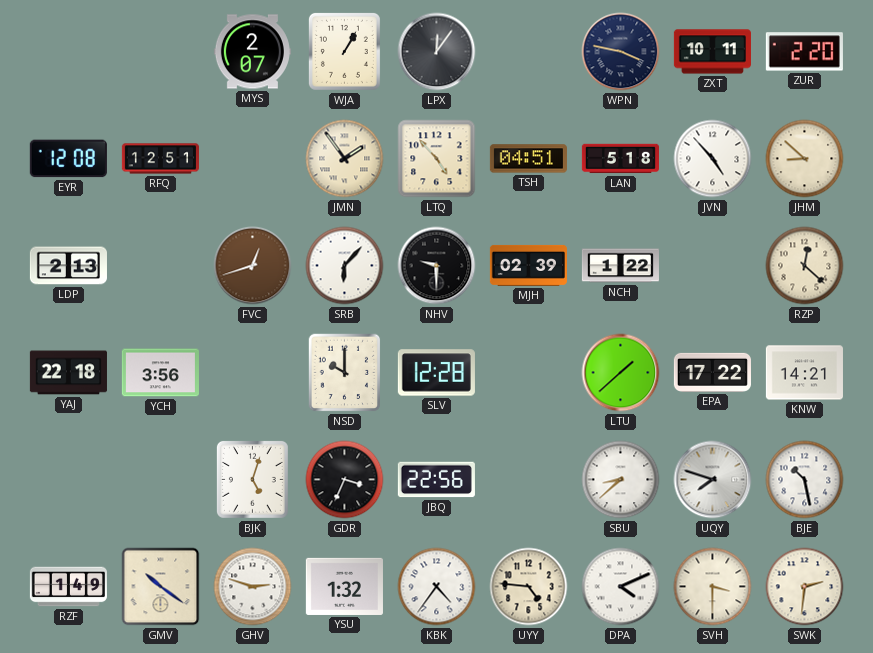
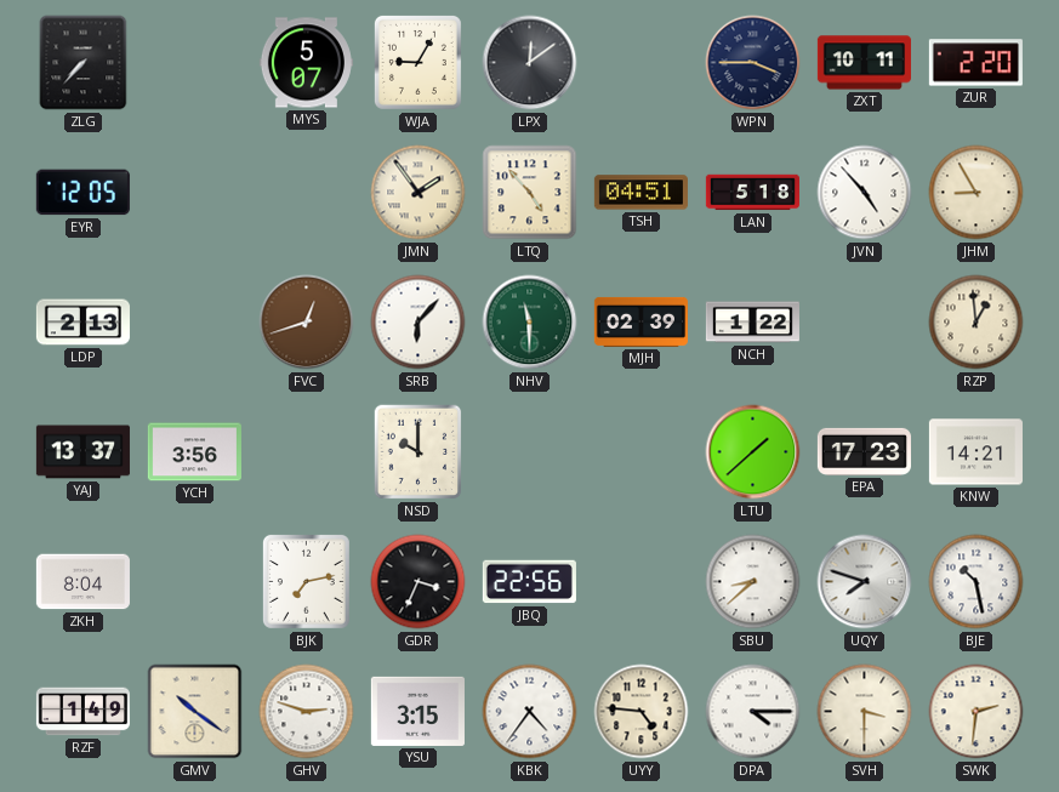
ZLG: none -> 7:37
MYS: 2:07 -> 5:07
WJA: 1:05 -> 9:05
LPX: 12:06 -> 12:09
WPN: 3:47 -> 3:45
EYR: 12:08 -> 12:05
RFQ: 12:51 -> none
JHM: 8:52 -> 8:55
NHV: 9:30 -> 11:30
NHV dial: black -> green
RZP: 12:22 -> 12:59
YAJ: 22:18 -> 13:37
SLV: 12:28 -> none
EPA: 17:22 -> 17:23
ZKH: none -> 8:04
BJK: 5:03 -> 7:13
YSU: 1:32 -> 3:15
DPA: 4:11 -> 4:15
